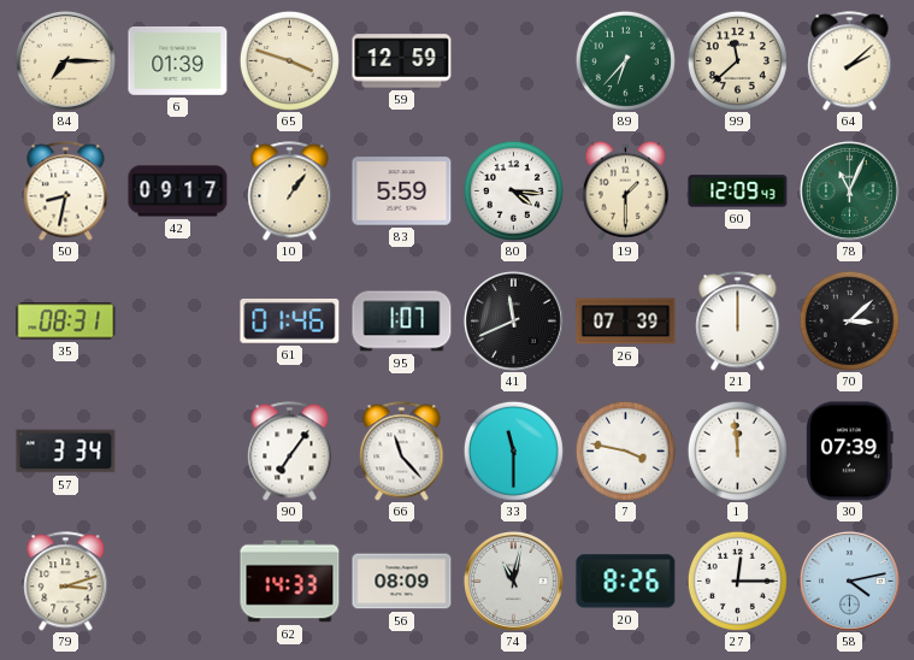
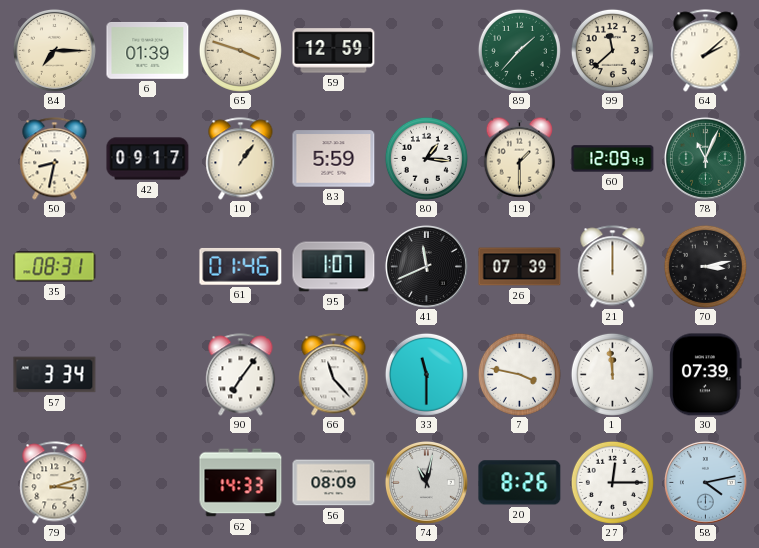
89: 6:37 -> 1:37
80: 4:16 -> 1:16
70: 3:08 -> 3:13
